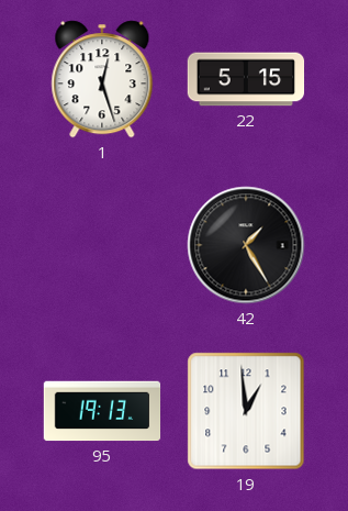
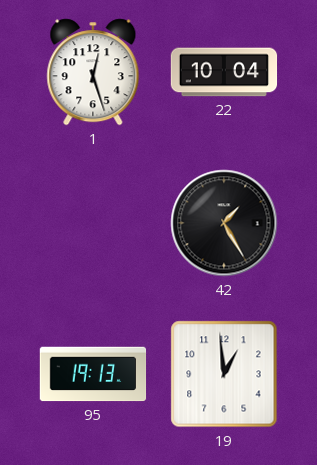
22: 5:15 -> 10:04
